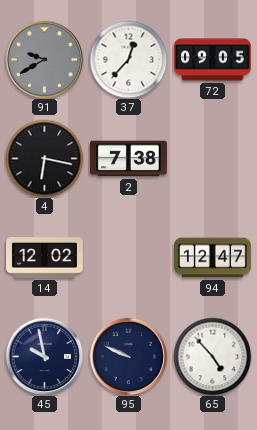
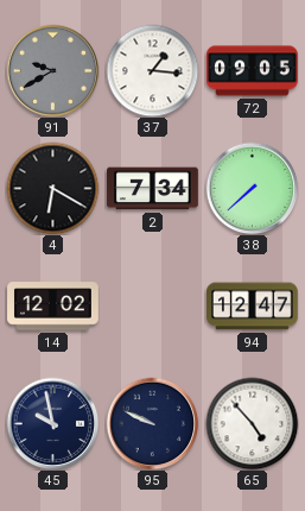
37: 12:37 -> 1:16
4: 6:17 -> 6:20
2: 7:38 -> 7:34
38: none -> 7:38
